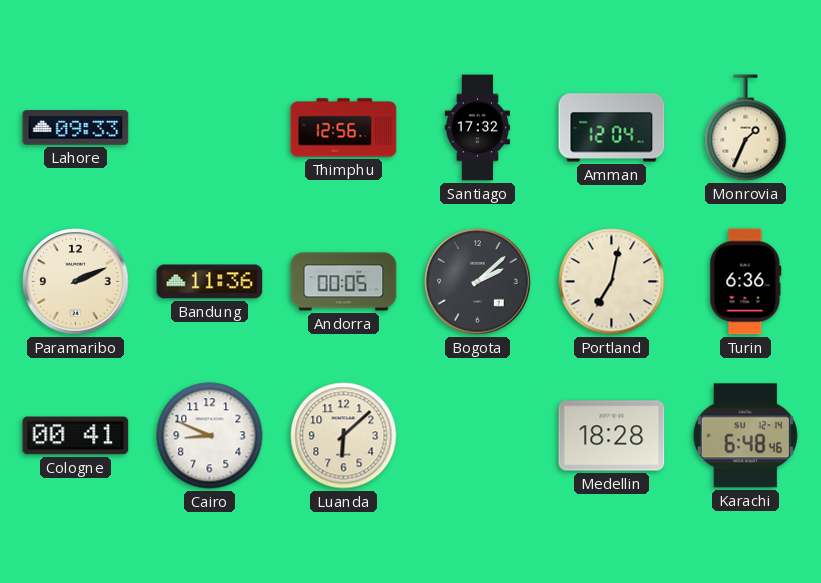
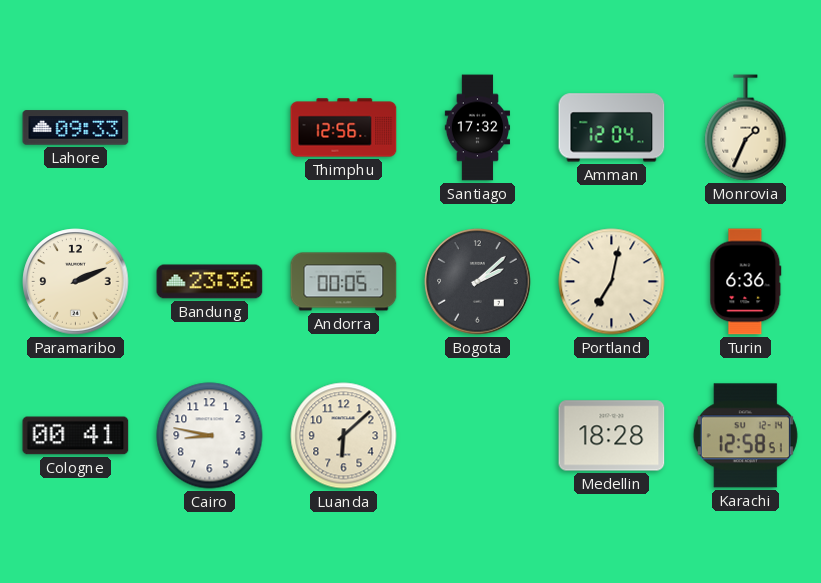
Bandung: 11:36 -> 23:36
Cairo: 8:49 -> 8:47
Karachi: 6:48 -> 12:58
